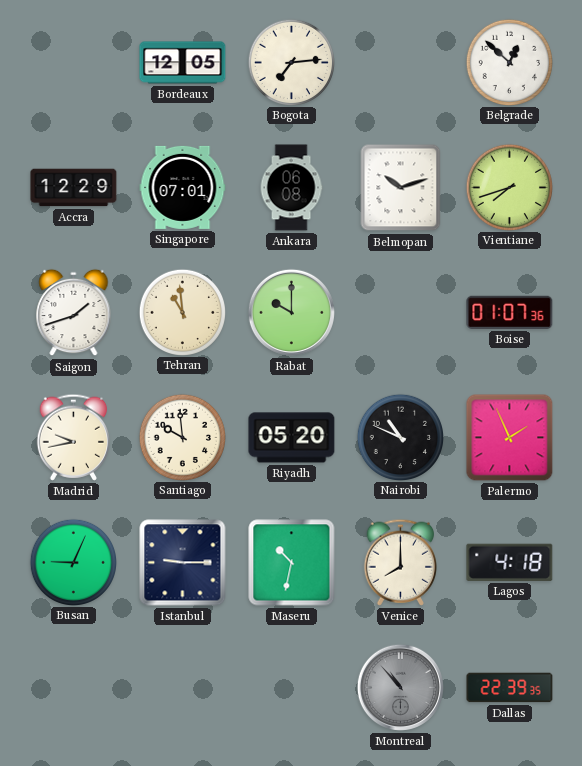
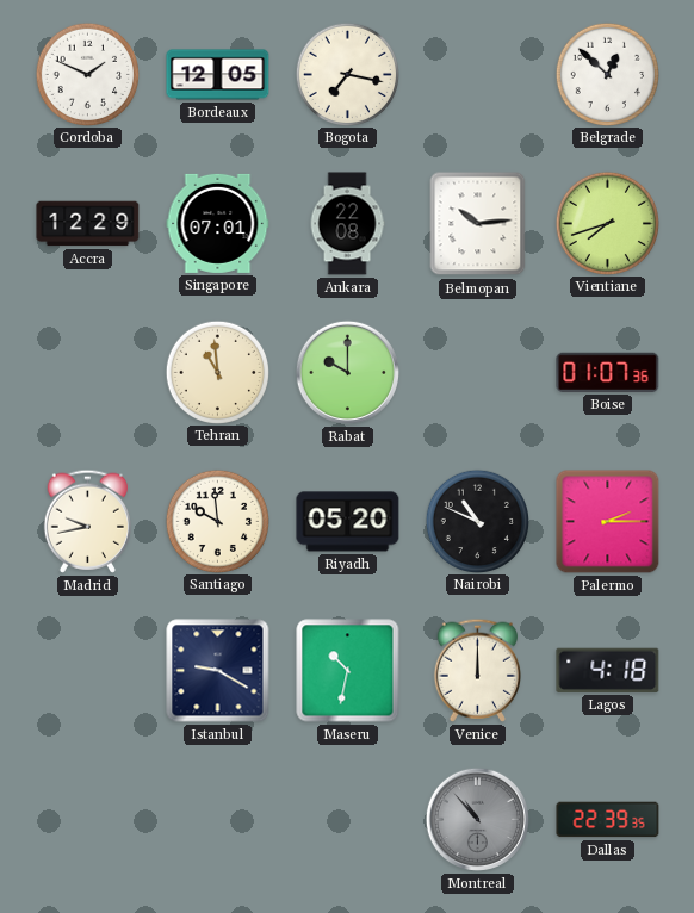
Cordoba: none -> 1:49
Bogota: 7:14 -> 7:17
Ankara: 06:08 -> 22:08
Belmopan: 10:12 -> 10:14
Saigon: 1:42 -> none
Palermo: 1:56 -> 2:15
Busan: 9:04 -> none
Istanbul: 9:15 -> 9:20
Venice: 8:00 -> 12:00
